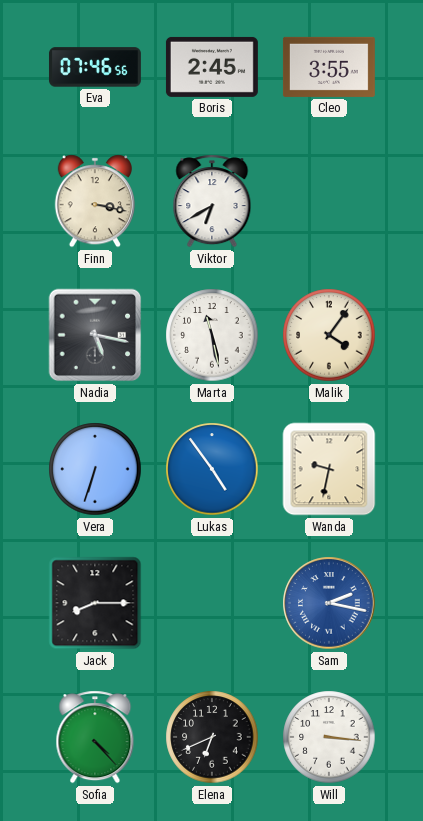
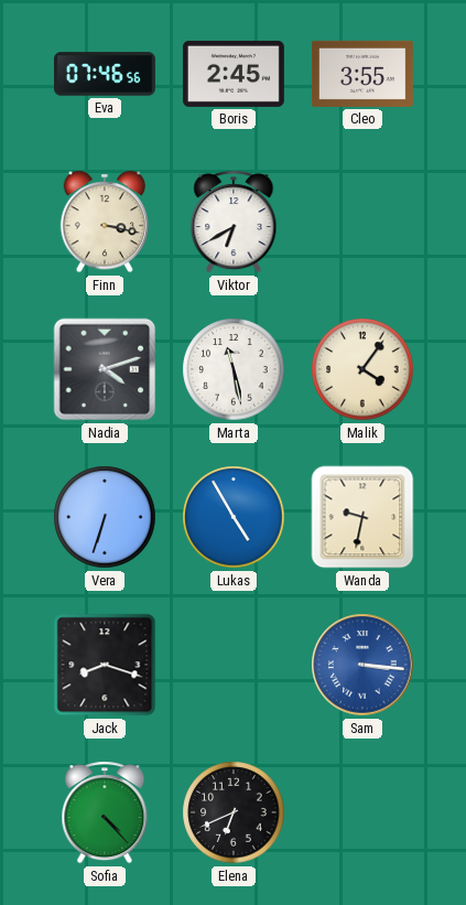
Nadia: 5:17 -> 4:12
Lukas: 4:54 -> 4:55
Jack: 8:15 -> 8:18
Sam: 2:17 -> 3:16
Will: 3:16 -> none
